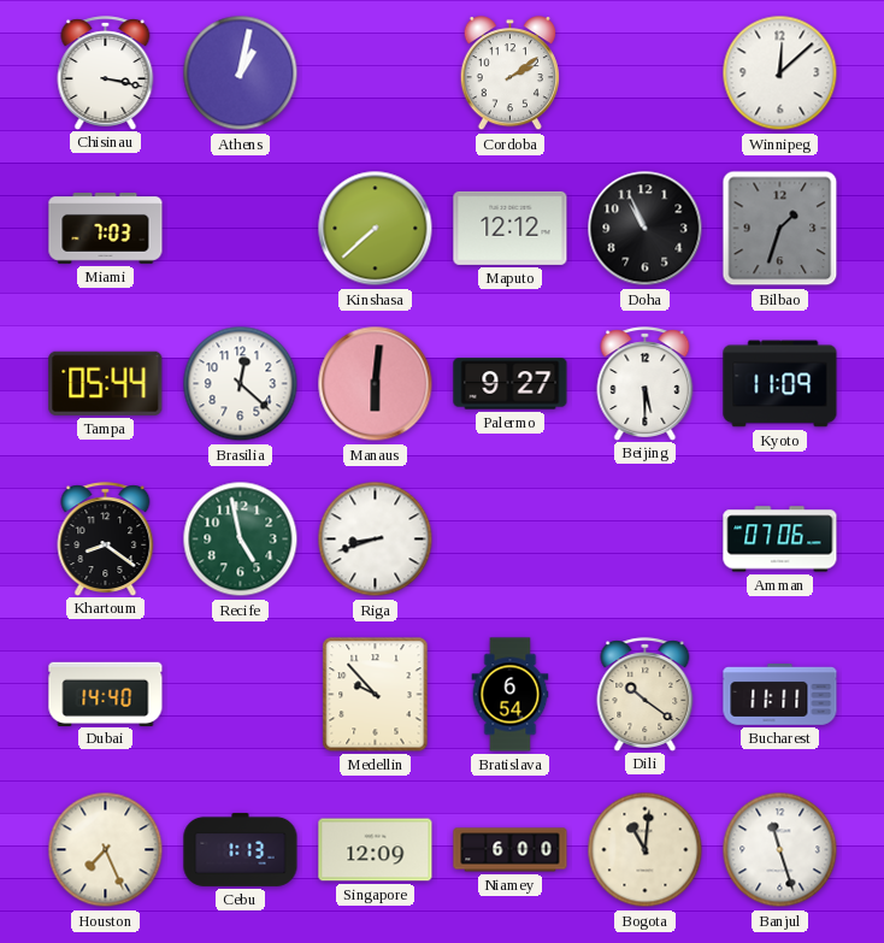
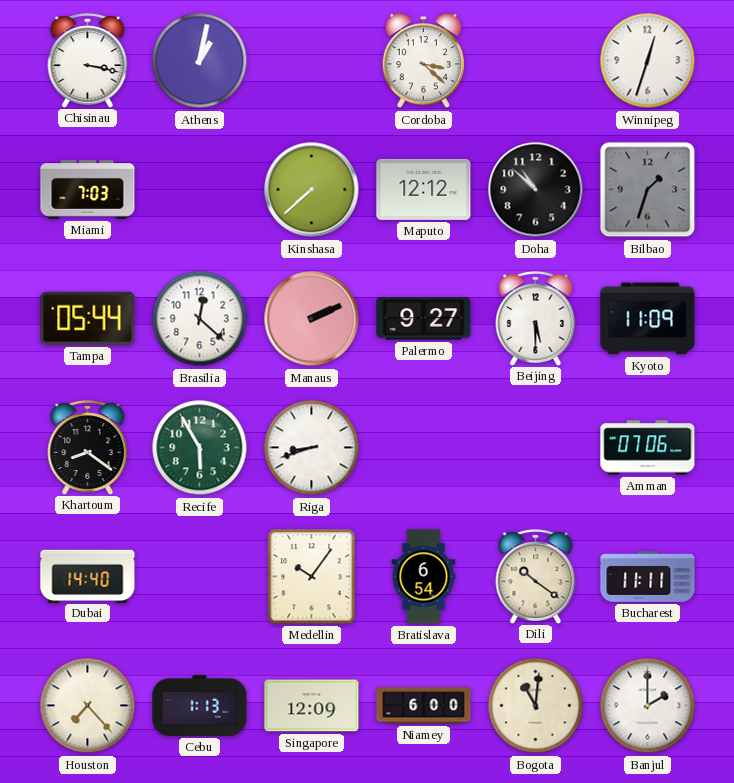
Cordoba: 2:09 -> 3:22
Winnipeg: 12:08 -> 12:33
Doha: 10:56 -> 10:52
Manaus: 6:01 -> 2:11
Recife: 4:58 -> 5:55
Medellin: 9:53 -> 10:06
Houston: 7:26 -> 7:23
Banjul: 11:27 -> 2:00
